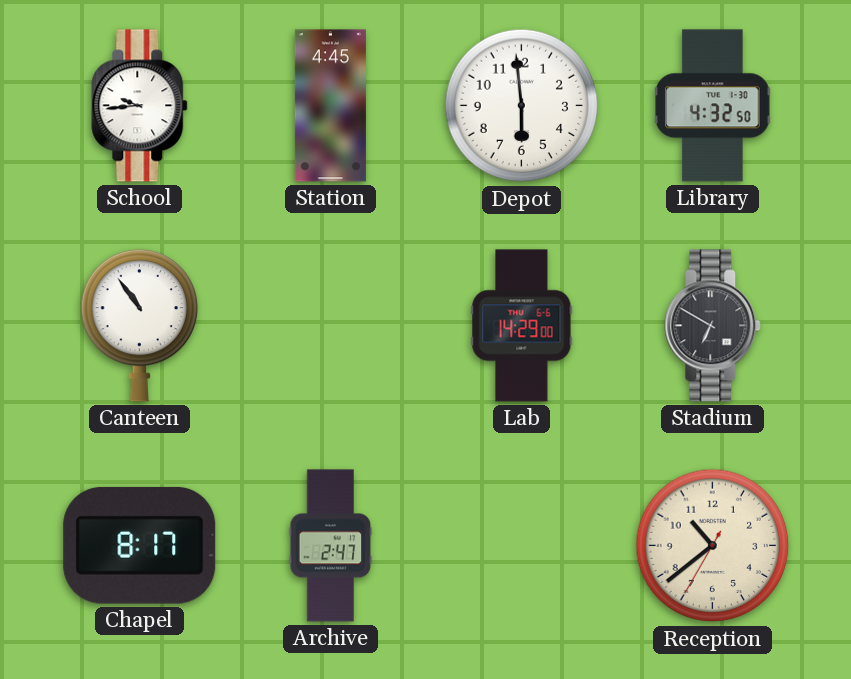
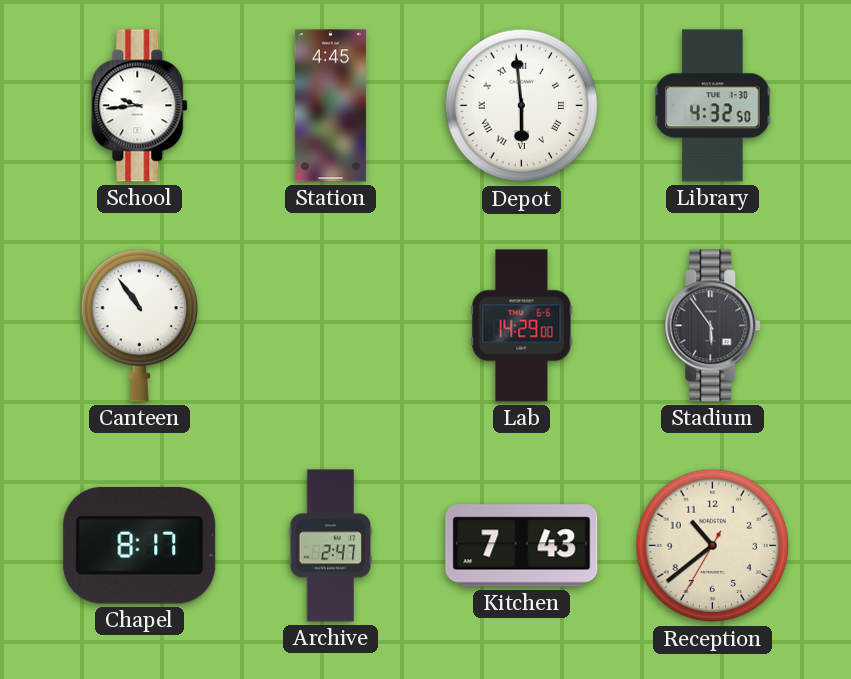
Depot numerals: Arabic -> Roman
Stadium: 6:50 -> 5:54
Kitchen: none -> 7:43
